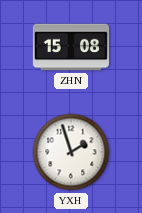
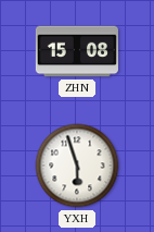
YXH: 1:57 -> 5:57
